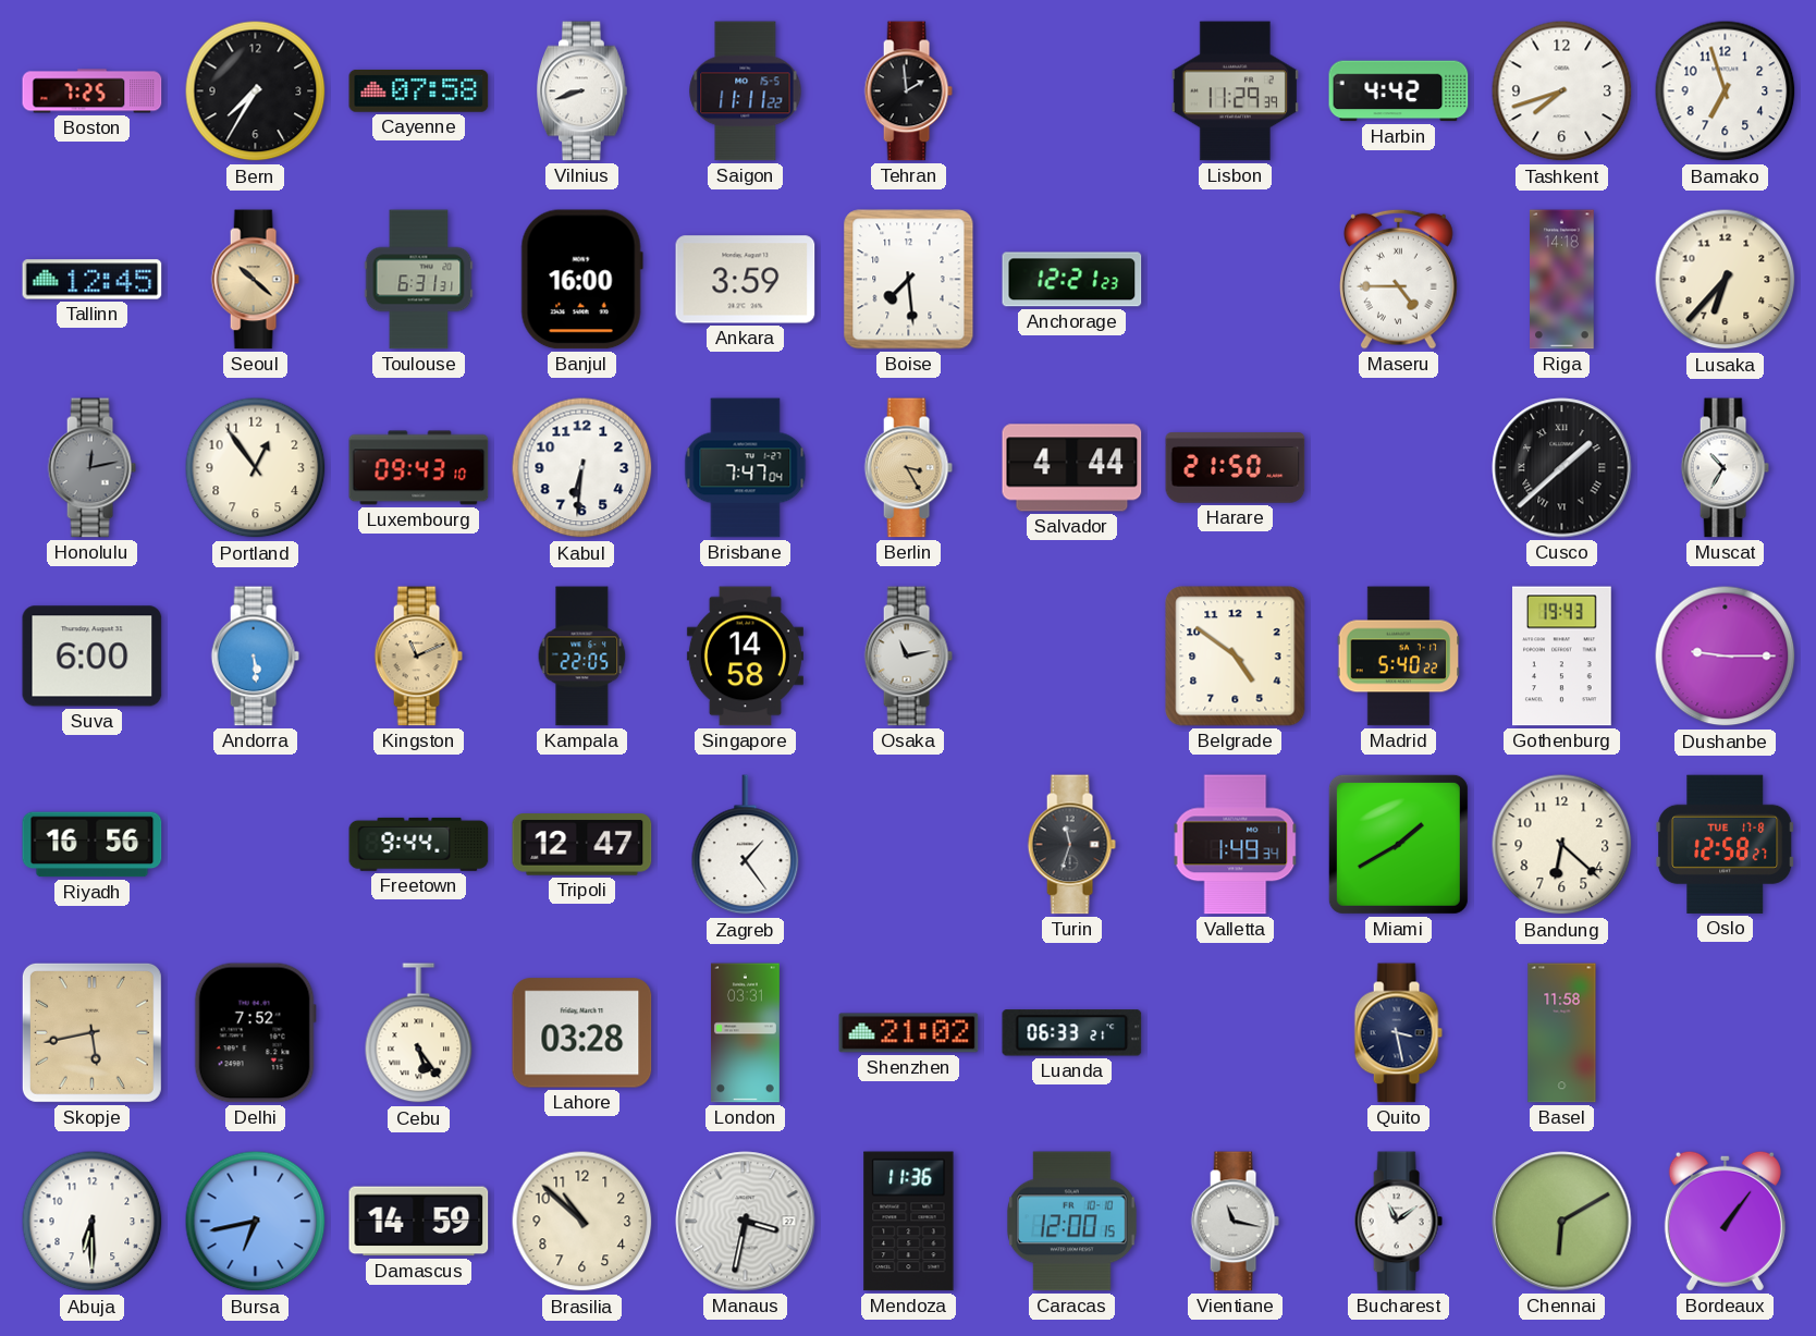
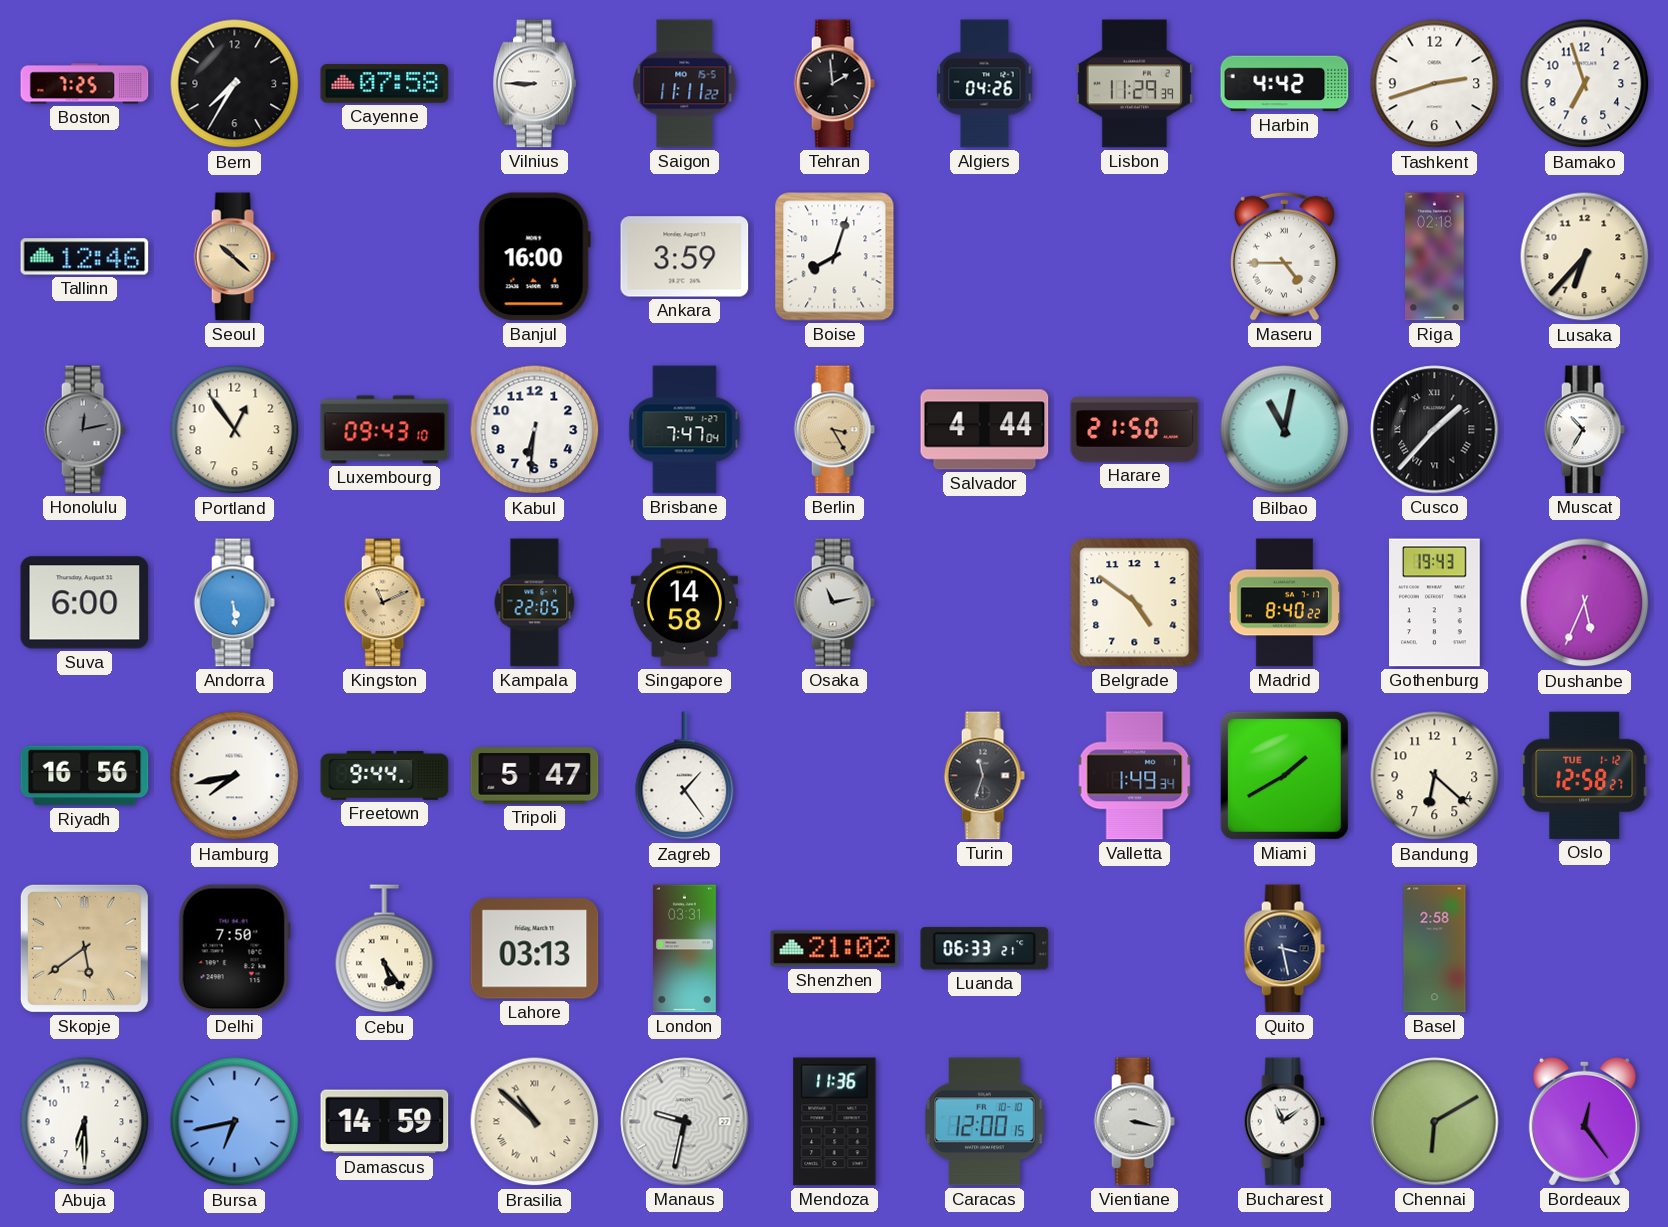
Vilnius: 8:42 -> 8:45
Algiers: none -> 04:26
Tashkent: 7:42 -> 2:42
Tallinn: 12:45 -> 12:46
Toulouse: 6:31 -> none
Boise: 7:29 -> 8:03
Anchorage: 12:21 -> none
Riga: 14:18 -> 02:18
Bilbao: none -> 11:02
Cusco: 1:38 -> 1:37
Madrid: 5:40 -> 8:40
Dushanbe: 9:15 -> 5:34
Hamburg: none -> 7:43
Tripoli: 12:47 -> 5:47
Oslo date: TUE 17-8 -> TUE 1-12
Skopje: 5:43 -> 5:39
Delhi: 7:52 -> 7:50
Lahore: 03:28 -> 03:13
Basel: 11:58 -> 2:58
Brasilia numerals: Arabic -> Roman
Manaus: 3:32 -> 9:32
Vientiane: 11:17 -> 3:17
Bordeaux: 1:06 -> 12:24
